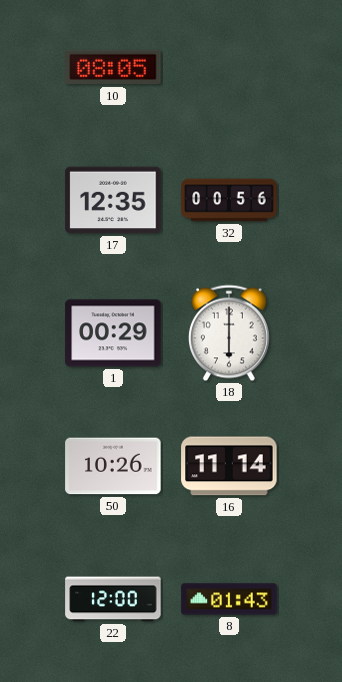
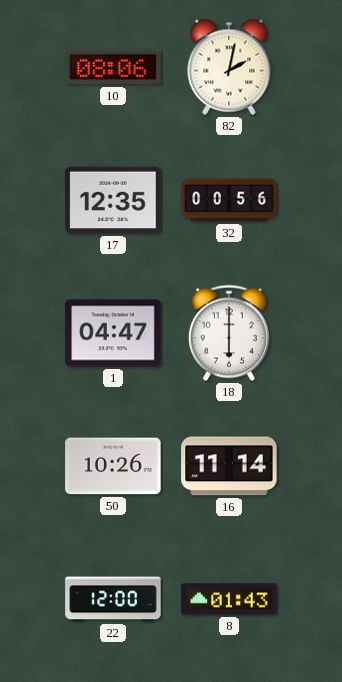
10: 08:05 -> 08:06
82: none -> 2:02
1: 00:29 -> 04:47
